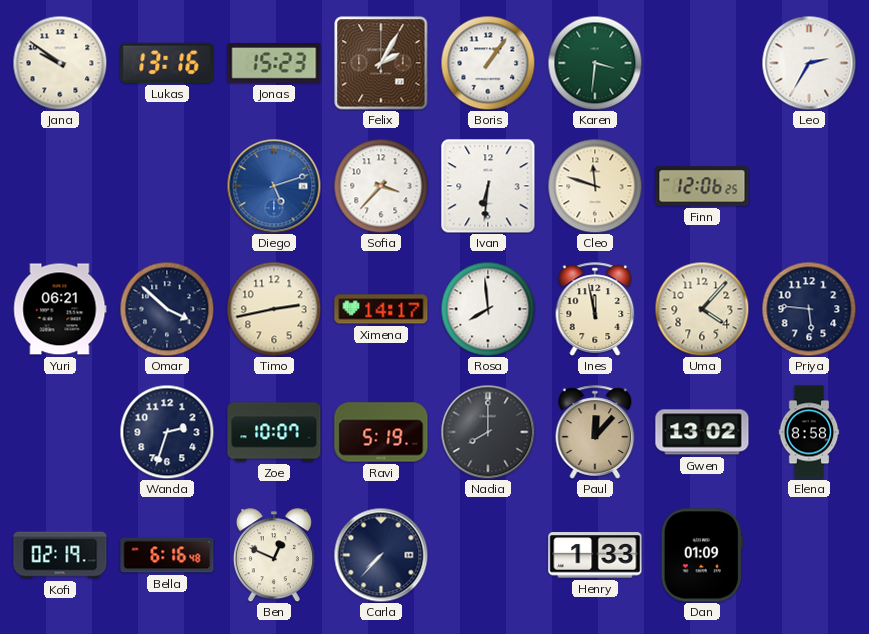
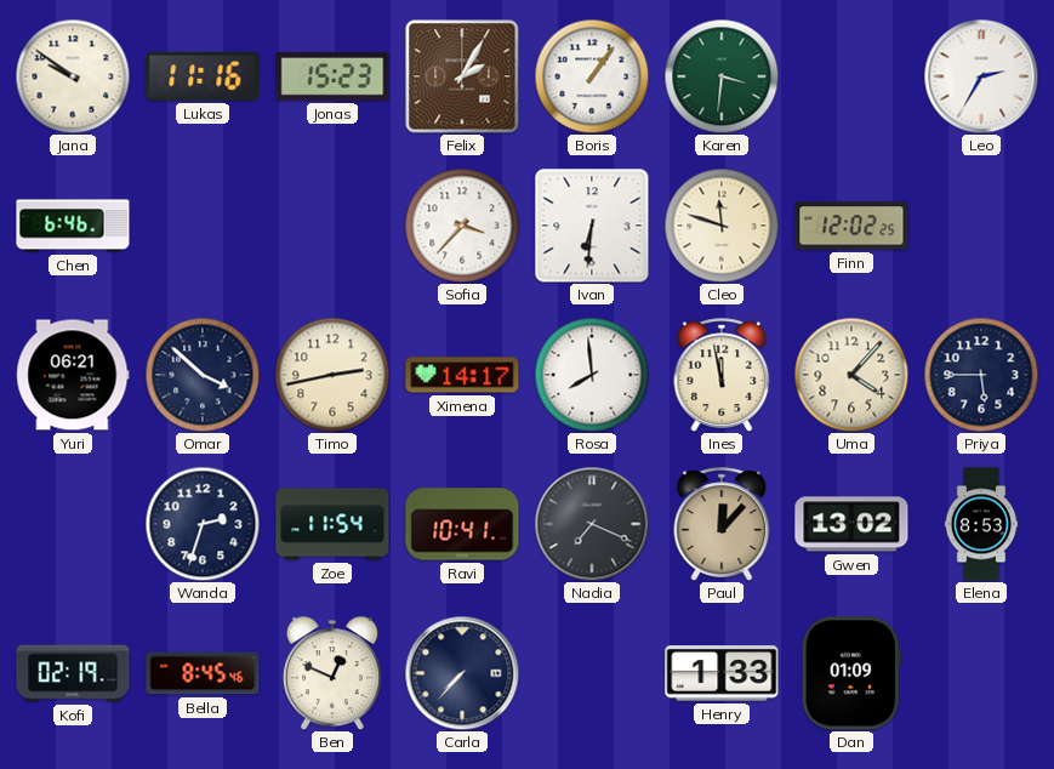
Lukas: 13:16 -> 11:16
Chen: none -> 6:46
Diego: 5:12 -> none
Finn: 12:06 -> 12:02
Priya: 5:46 -> 5:45
Zoe: 10:07 -> 11:54
Ravi: 5:19 -> 10:41
Nadia: 8:00 -> 7:19
Elena: 8:58 -> 8:53
Bella: 6:16 -> 8:45
